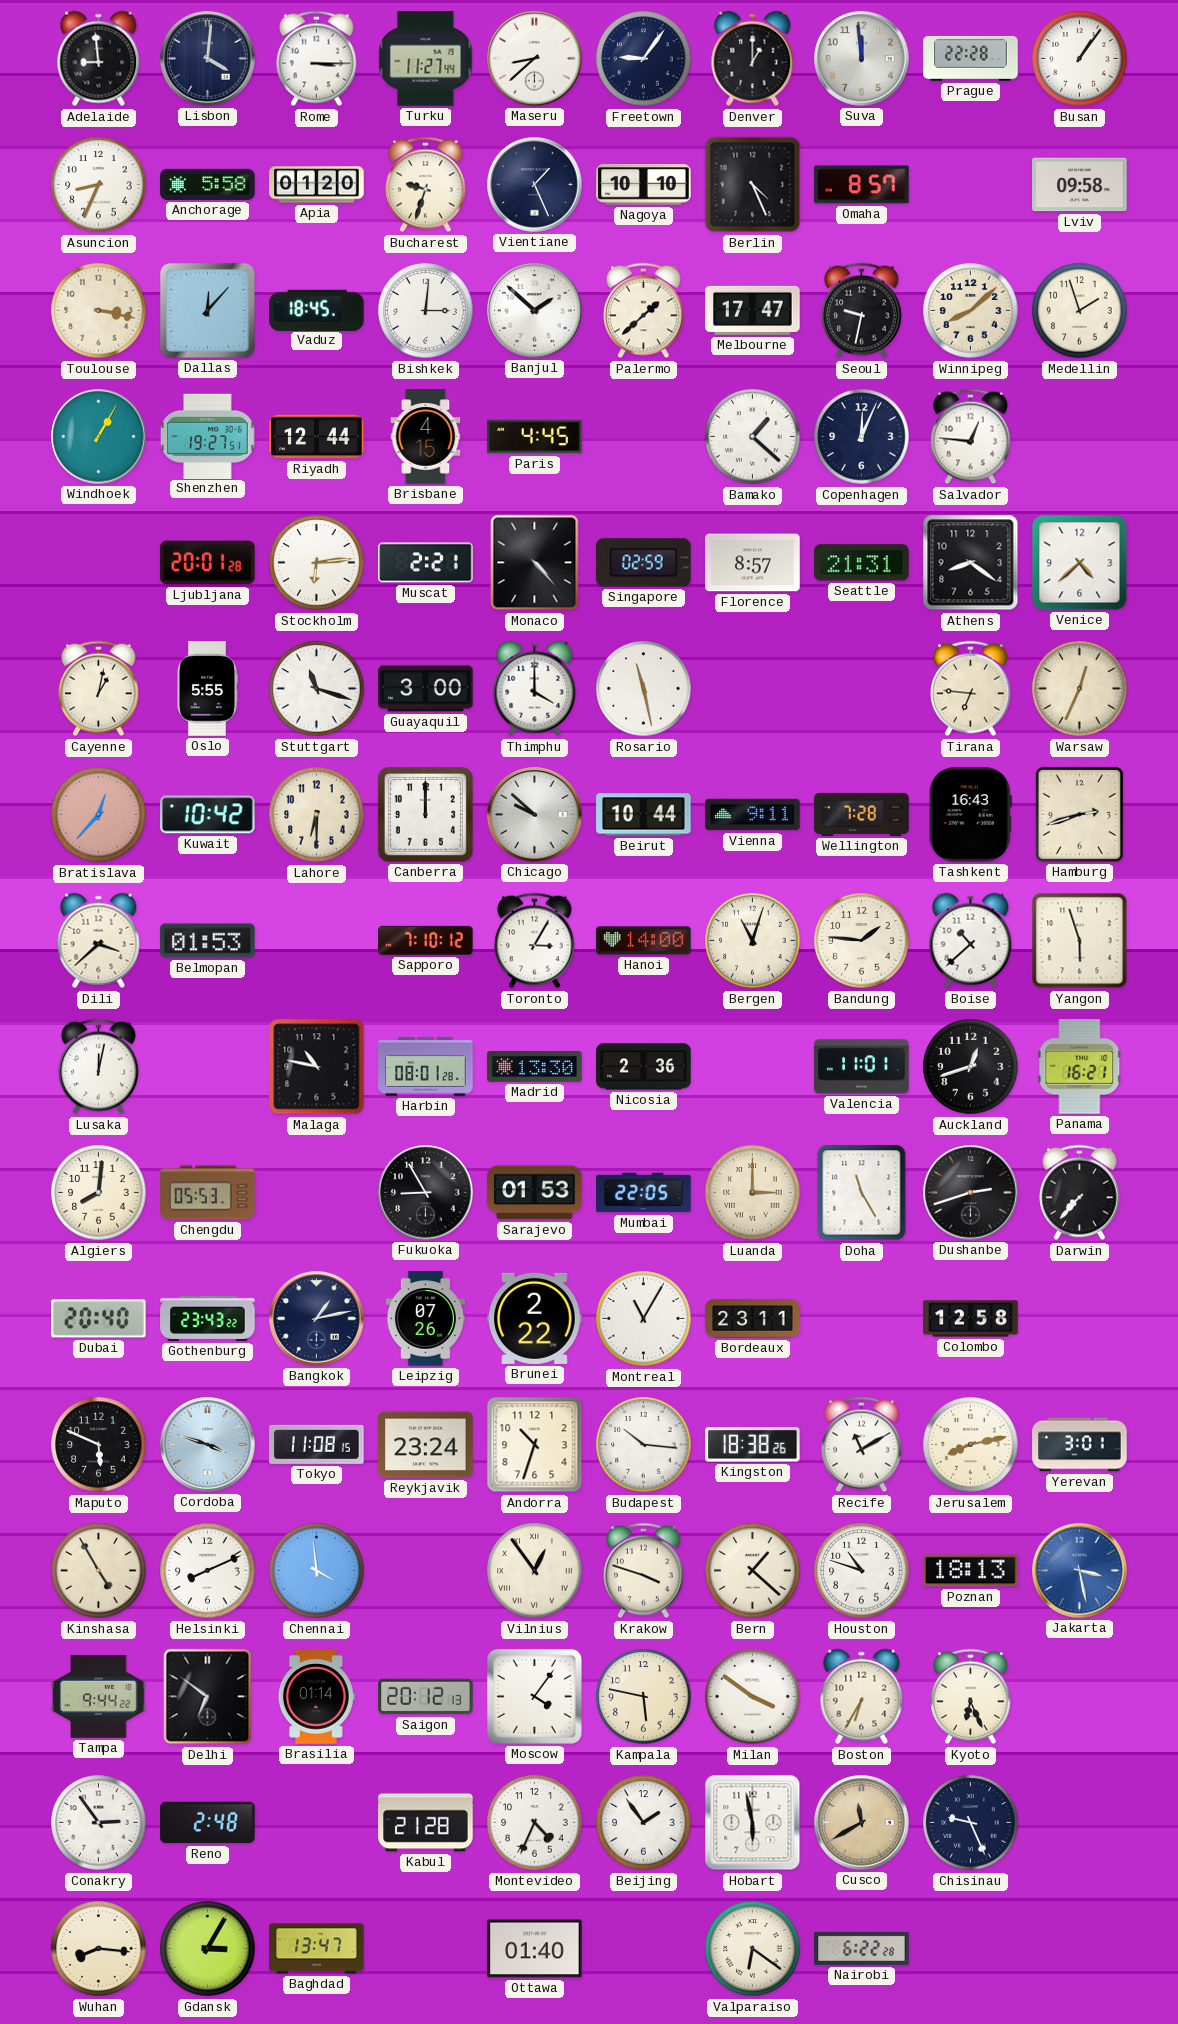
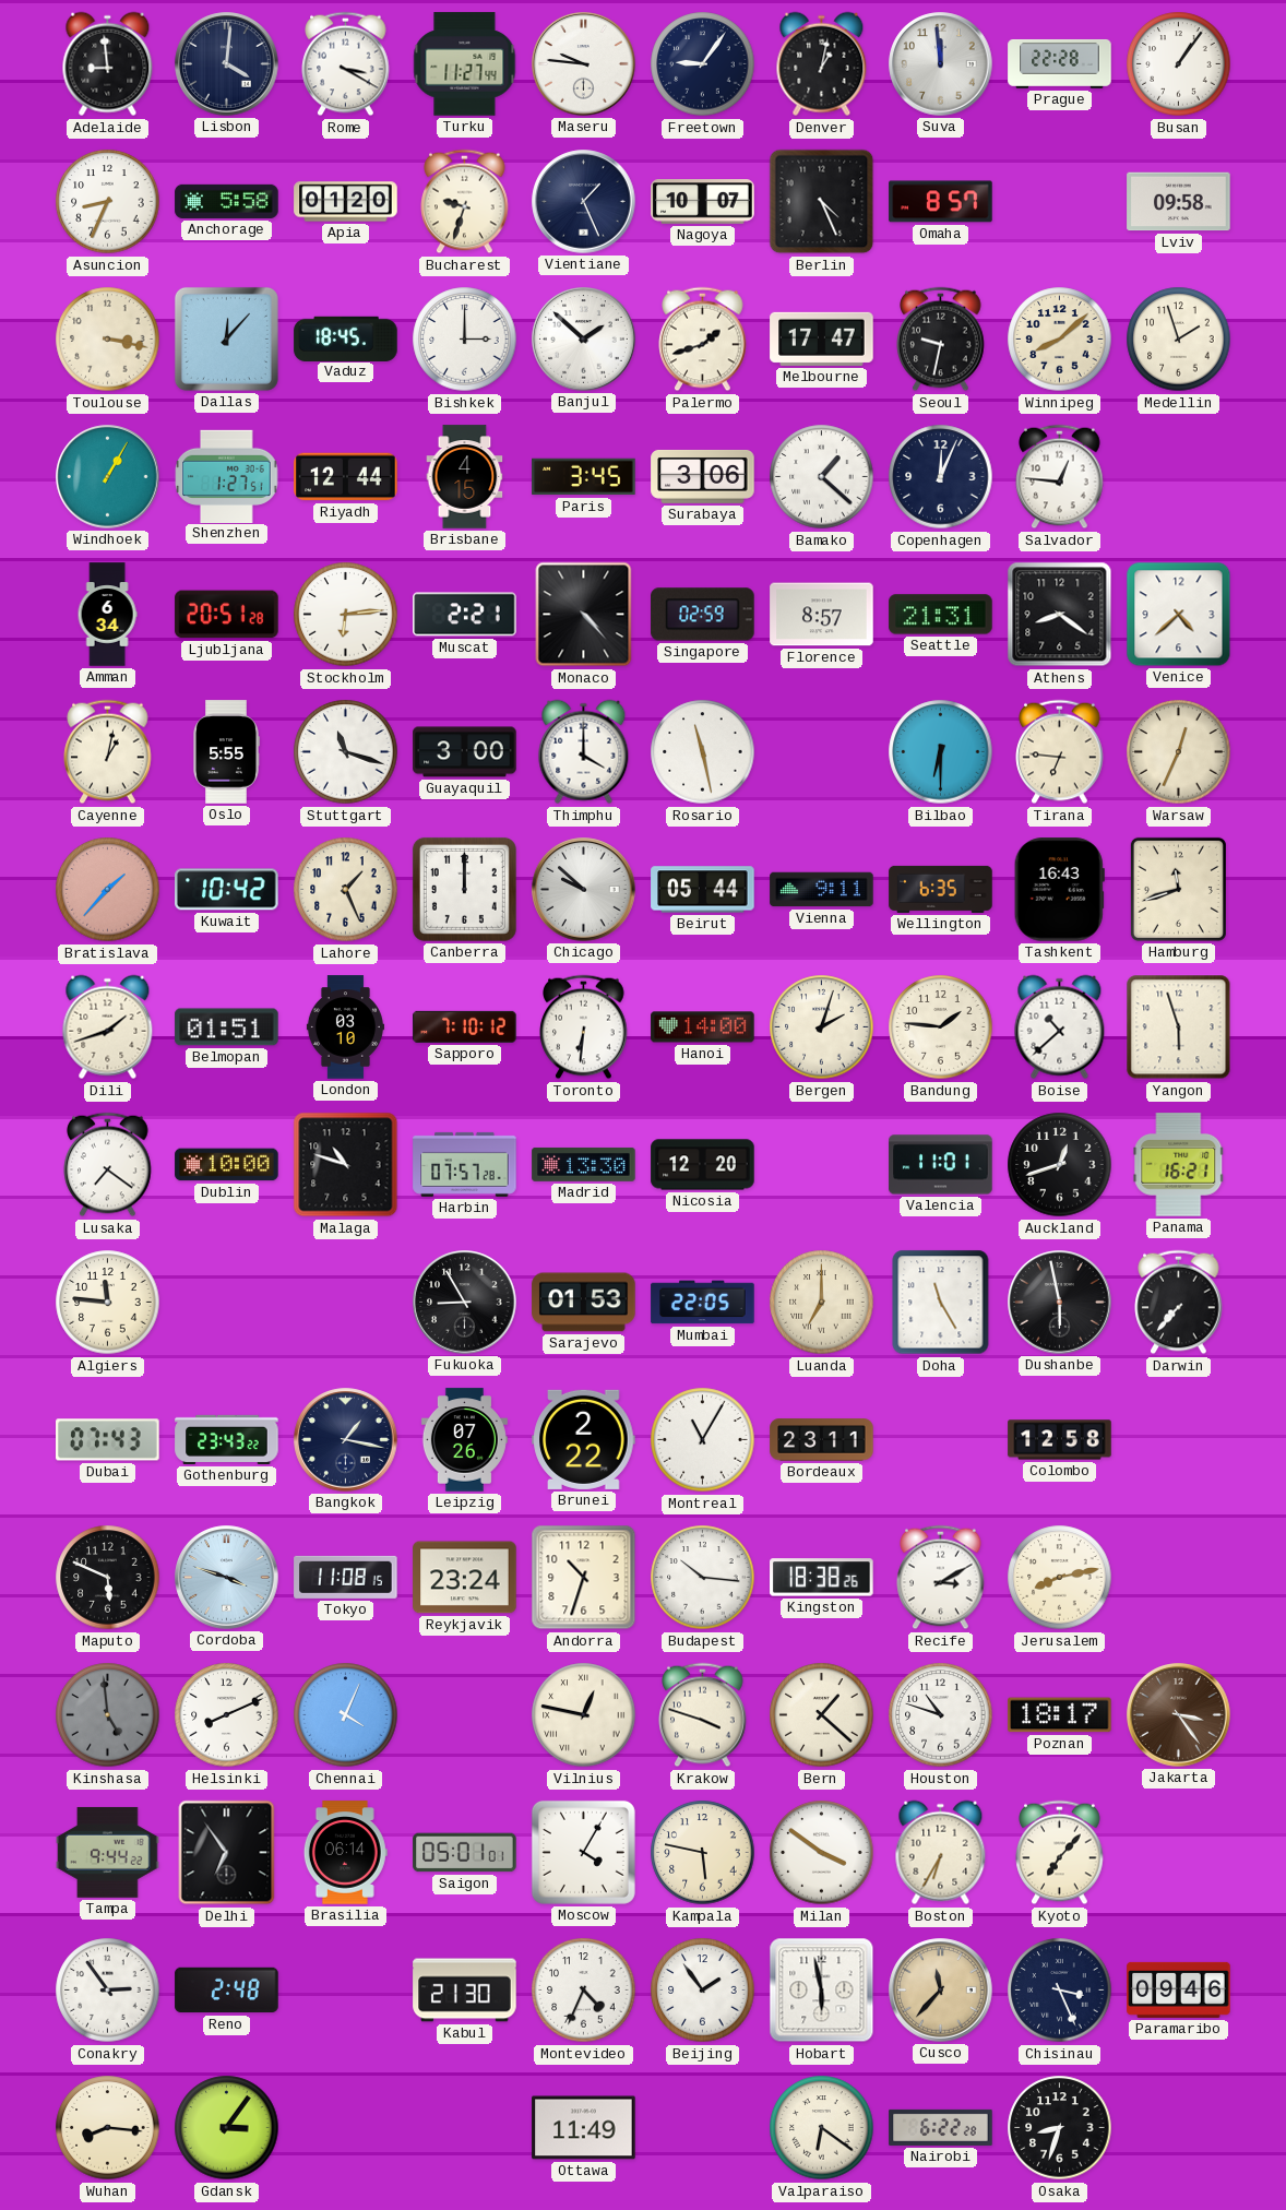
Rome: 3:15 -> 3:20
Maseru: 8:38 -> 9:46
Denver: 1:00 -> 1:02
Nagoya: 10:10 -> 10:07
Bishkek: 3:01 -> 3:00
Palermo: 1:38 -> 1:42
Shenzhen: 19:27 -> 1:27
Paris: 4:45 -> 3:45
Surabaya: none -> 3:06
Amman: none -> 6:34
Ljubljana: 20:01 -> 20:51
Bilbao: none -> 6:30
Bratislava: 12:37 -> 1:37
Lahore: 6:30 -> 1:26
Beirut: 10:44 -> 05:44
Wellington: 7:28 -> 6:35
Hamburg: 2:42 -> 11:42
Dili: 3:38 -> 1:42
Belmopan: 01:53 -> 01:51
London: none -> 03:10
Toronto: 3:05 -> 6:31
Bergen: 11:03 -> 2:03
Lusaka: 12:02 -> 7:21
Dublin: none -> 10:00
Malaga: 10:47 -> 10:48
Harbin: 08:01 -> 07:57
Nicosia: 2:36 -> 12:20
Algiers: 8:01 -> 11:46
Chengdu: 05:53 -> none
Luanda: 3:00 -> 7:00
Dushanbe: 2:42 -> 5:58
Dubai: 20:40 -> 07:43
Bangkok: 1:13 -> 1:17
Recife: 11:10 -> 3:10
Yerevan: 3:01 -> none
Kinshasa: 4:55 -> 4:59
Kinshasa dial: cream -> grey
Chennai: 3:59 -> 4:04
Vilnius: 12:54 -> 12:47
Poznan: 18:13 -> 18:17
Jakarta: 3:28 -> 3:24
Jakarta dial: blue -> brown
Delhi: 6:51 -> 6:54
Brasilia: 01:14 -> 06:14
Saigon: 20:12 -> 05:01
Moscow: 4:06 -> 4:05
Kyoto: 6:26 -> 7:07
Kabul: 21:28 -> 21:30
Cusco: 11:40 -> 11:37
Chisinau: 9:26 -> 3:26
Paramaribo: none -> 09:46
Gdansk: 3:05 -> 3:06
Baghdad: 13:47 -> none
Ottawa: 01:40 -> 11:49
Osaka: none -> 8:33
